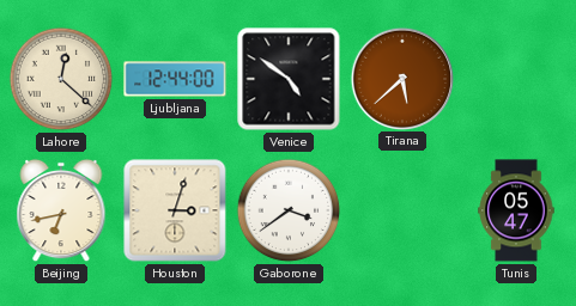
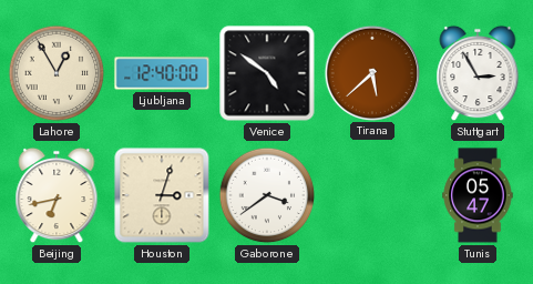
Lahore: 12:22 -> 12:55
Ljubljana: 12:44 -> 12:40
Stuttgart: none -> 2:55
